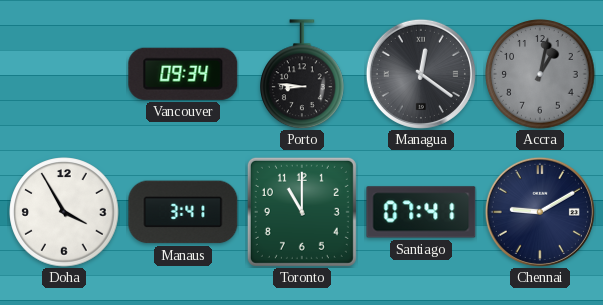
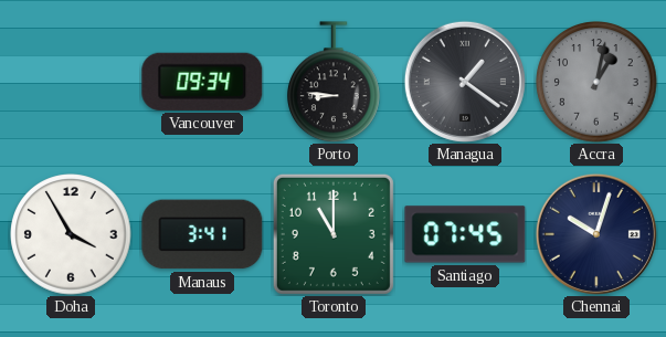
Managua: 12:21 -> 1:21
Santiago: 07:41 -> 07:45
Chennai: 9:10 -> 10:03
